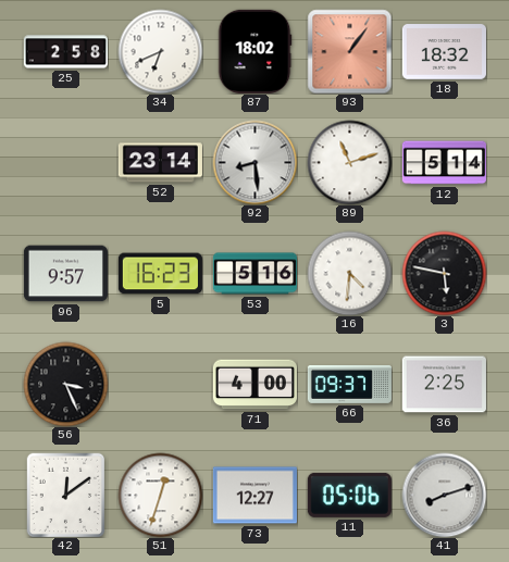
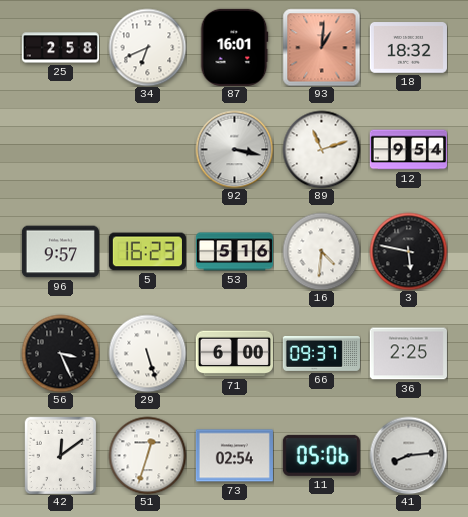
87: 18:02 -> 16:01
93: 1:06 -> 1:01
52: 23:14 -> none
92: 8:29 -> 3:17
12: 5:14 -> 9:54
29: none -> 5:27
71: 4:00 -> 6:00
73: 12:27 -> 02:54
41: 8:12 -> 8:14
